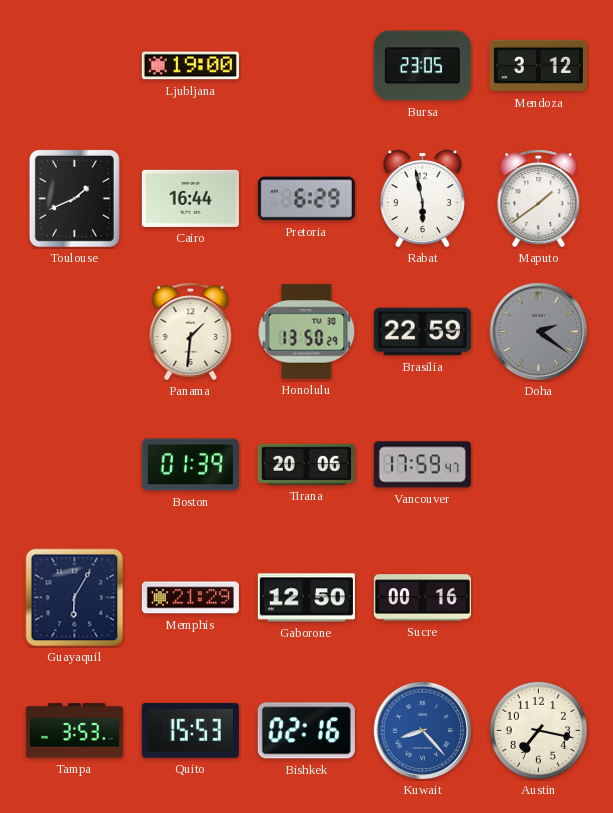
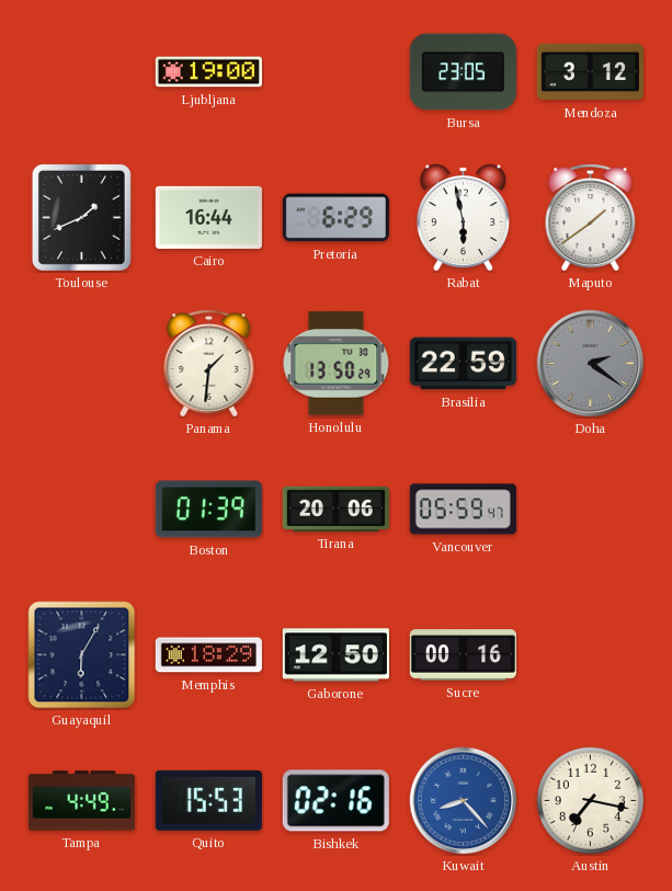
Vancouver: 17:59 -> 05:59
Memphis: 21:29 -> 18:29
Tampa: 3:53 -> 4:49
